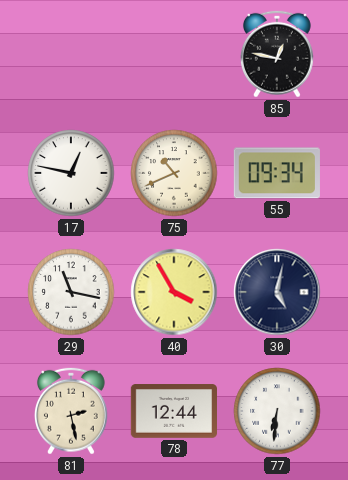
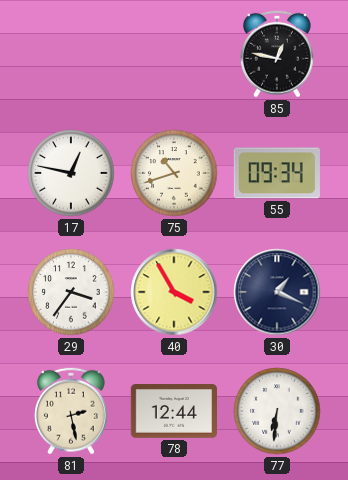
75: 10:41 -> 10:42
29: 11:17 -> 3:36
30: 5:02 -> 1:19
